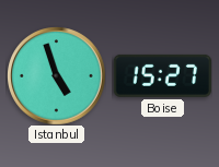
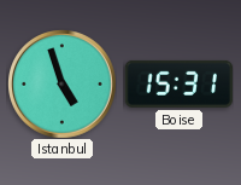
Boise: 15:27 -> 15:31
